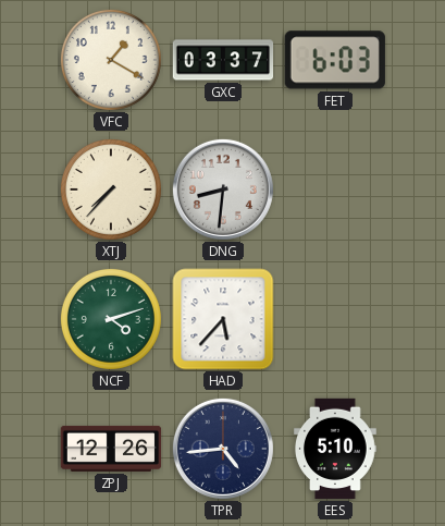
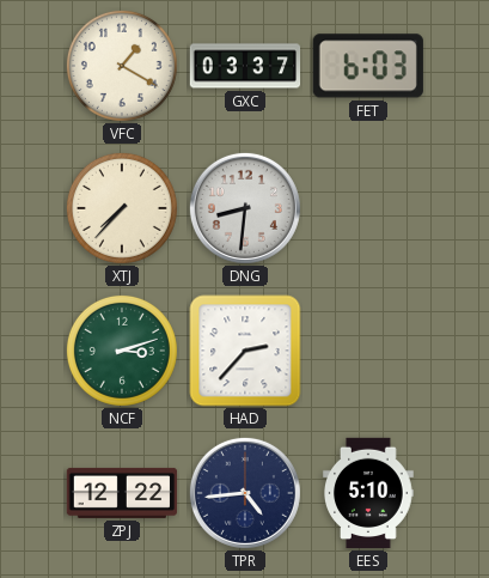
NCF: 4:12 -> 3:12
HAD: 5:37 -> 2:37
ZPJ: 12:26 -> 12:22
